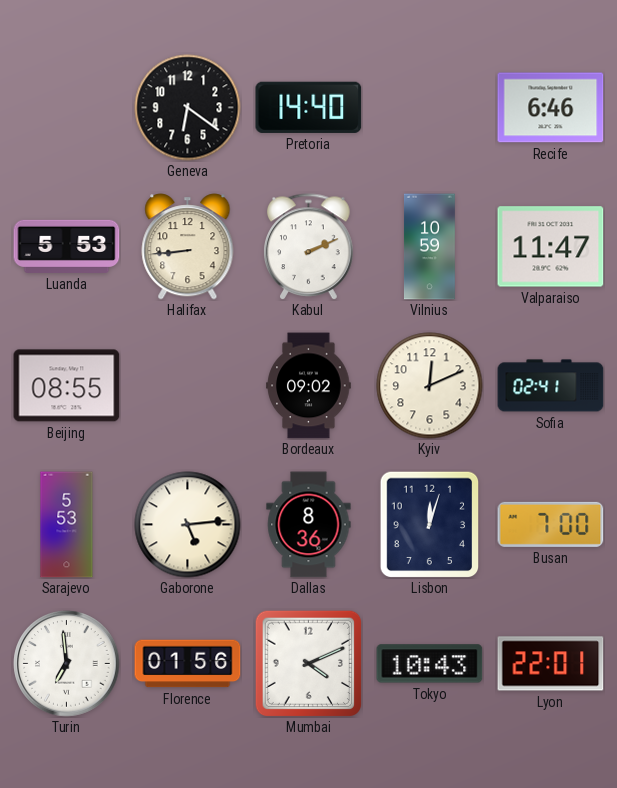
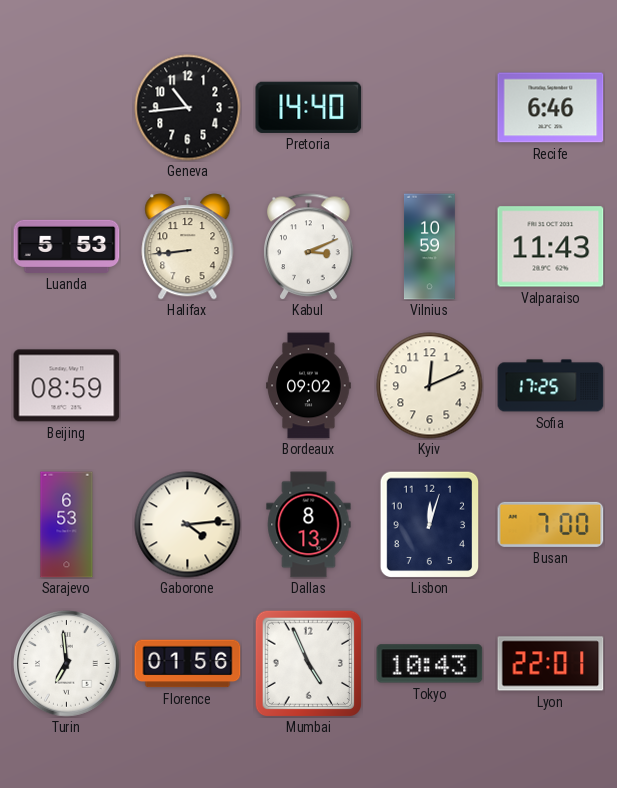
Geneva: 6:21 -> 10:44
Kabul: 2:11 -> 3:11
Valparaiso: 11:47 -> 11:43
Beijing: 08:55 -> 08:59
Sofia: 02:41 -> 17:25
Sarajevo: 5:53 -> 6:53
Gaborone: 5:14 -> 4:14
Dallas: 8:36 -> 8:13
Mumbai: 4:11 -> 4:56
